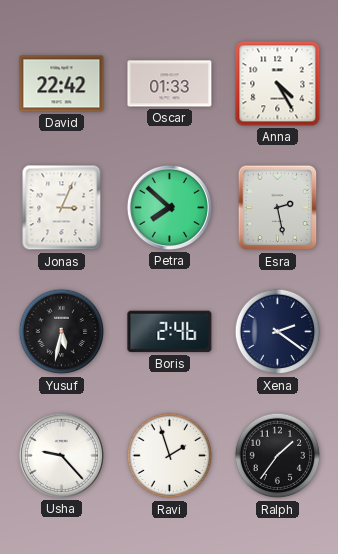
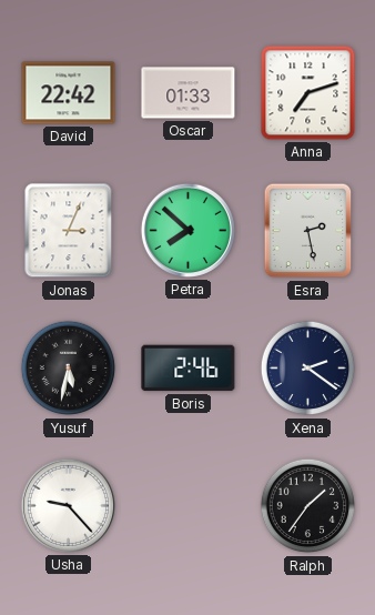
Anna: 4:25 -> 7:12
Ravi: 1:57 -> none
